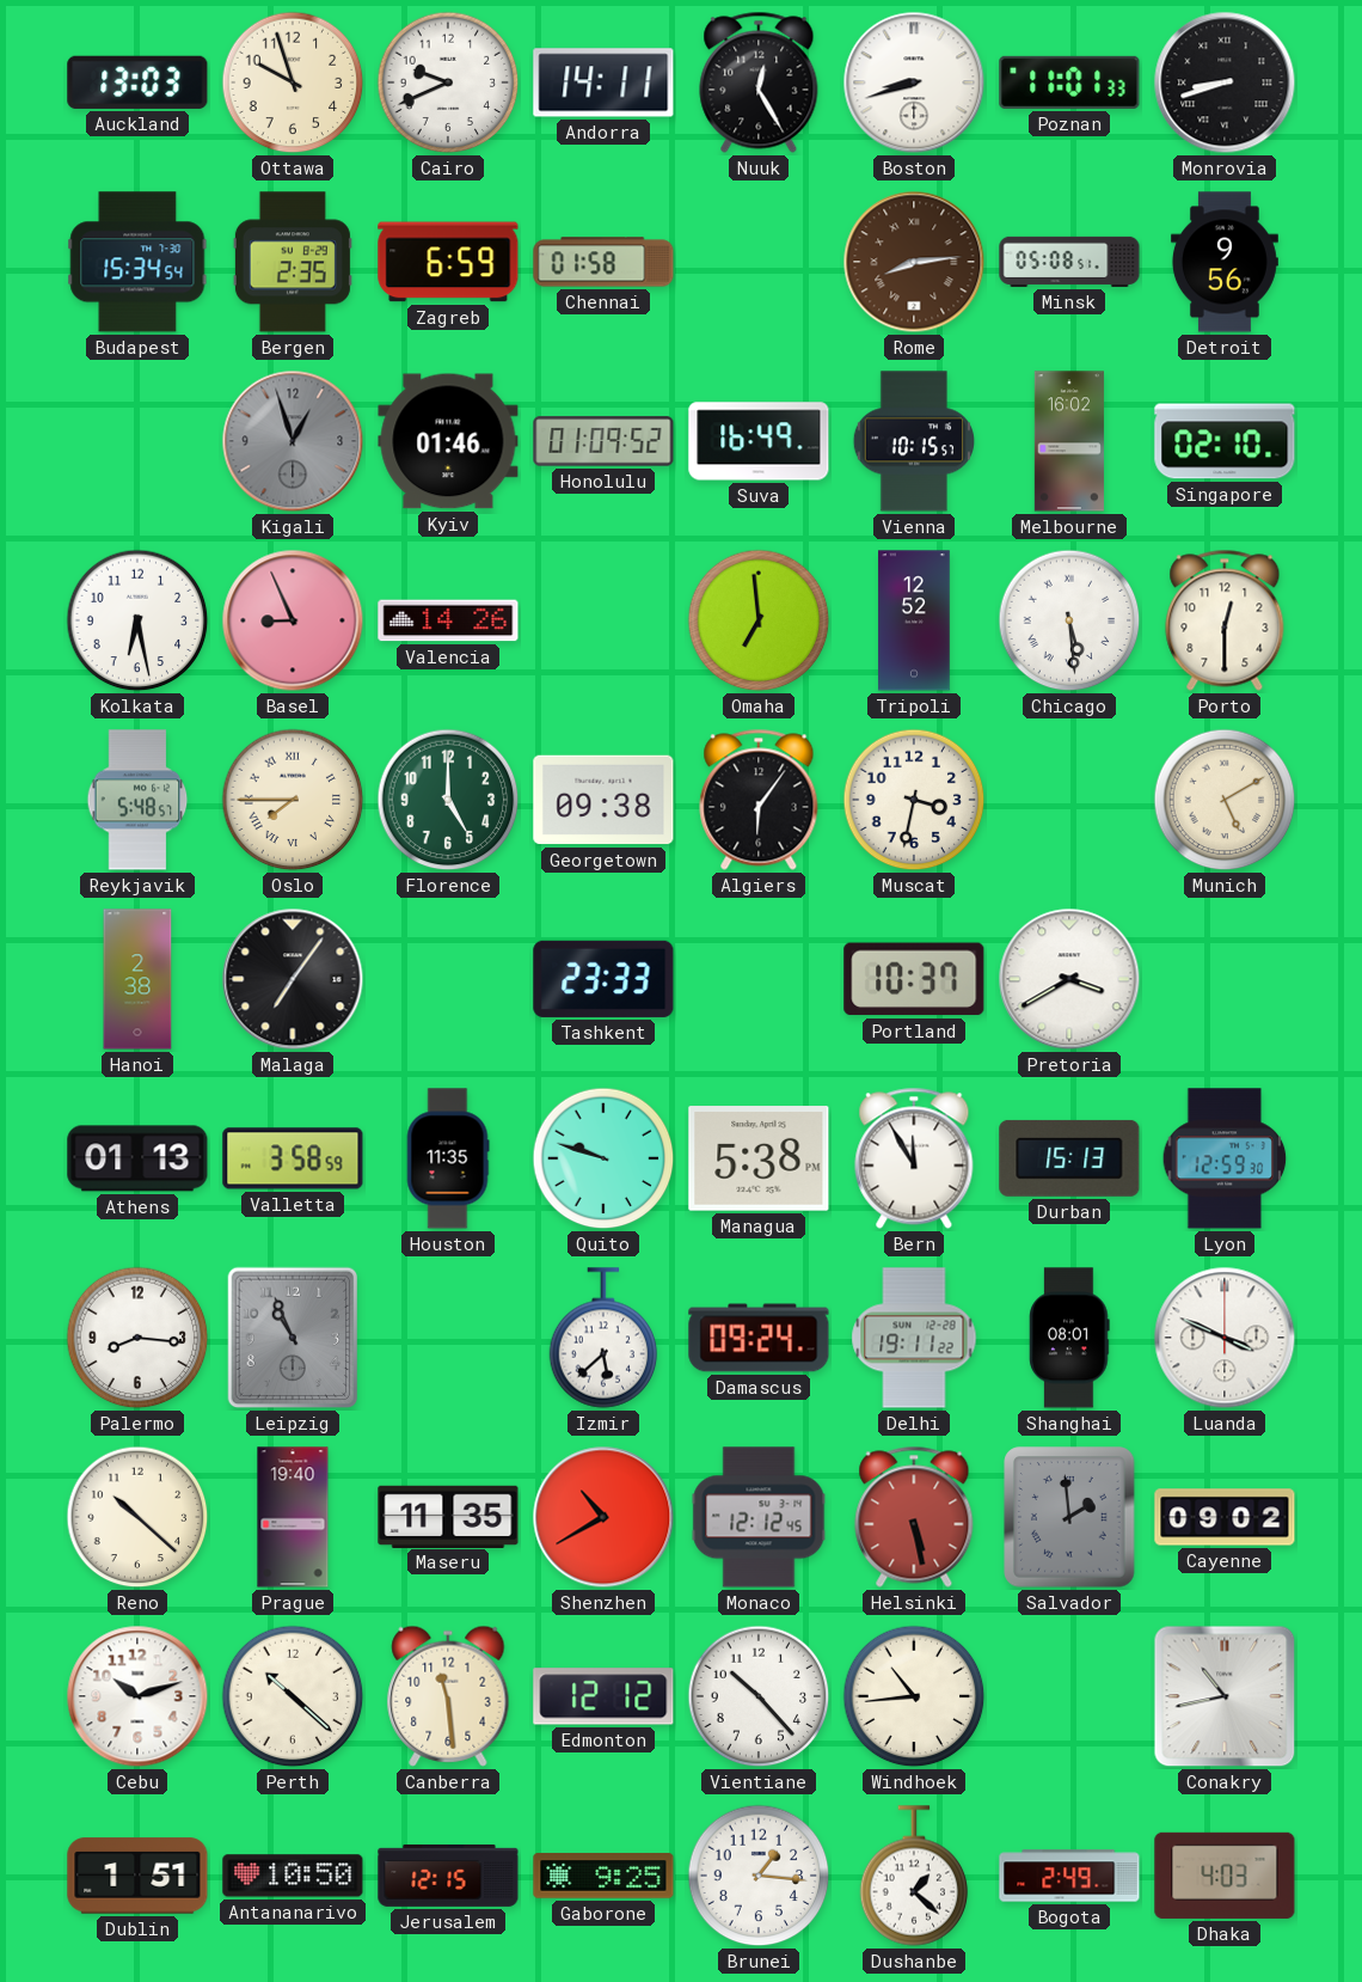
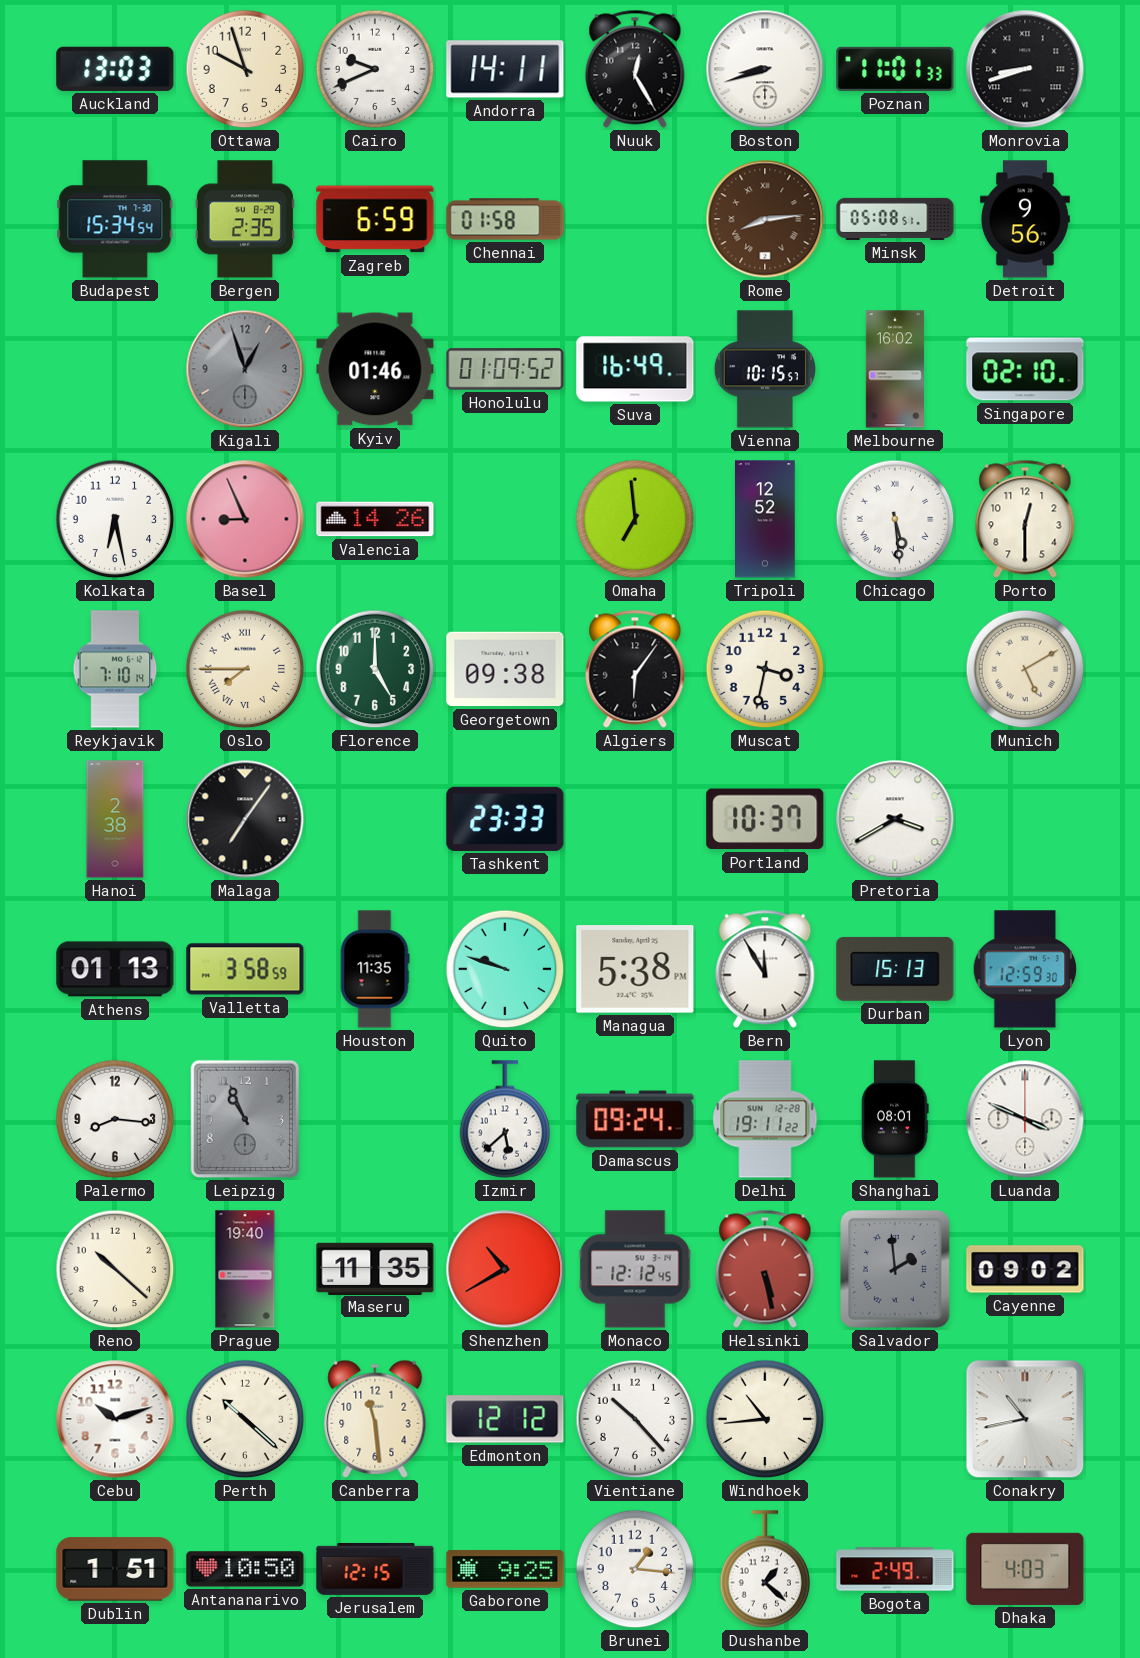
Reykjavik: 5:48 -> 7:10
